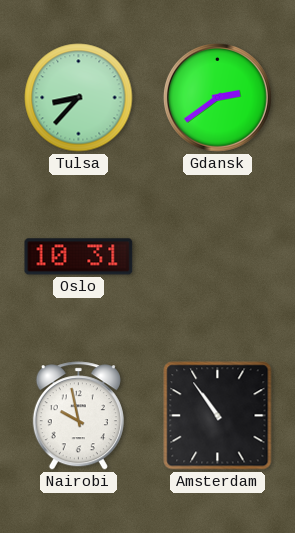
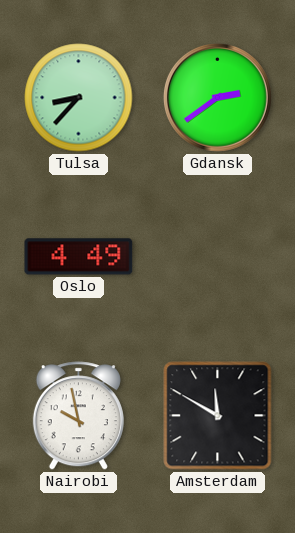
Oslo: 10:31 -> 4:49
Amsterdam: 10:54 -> 11:50
